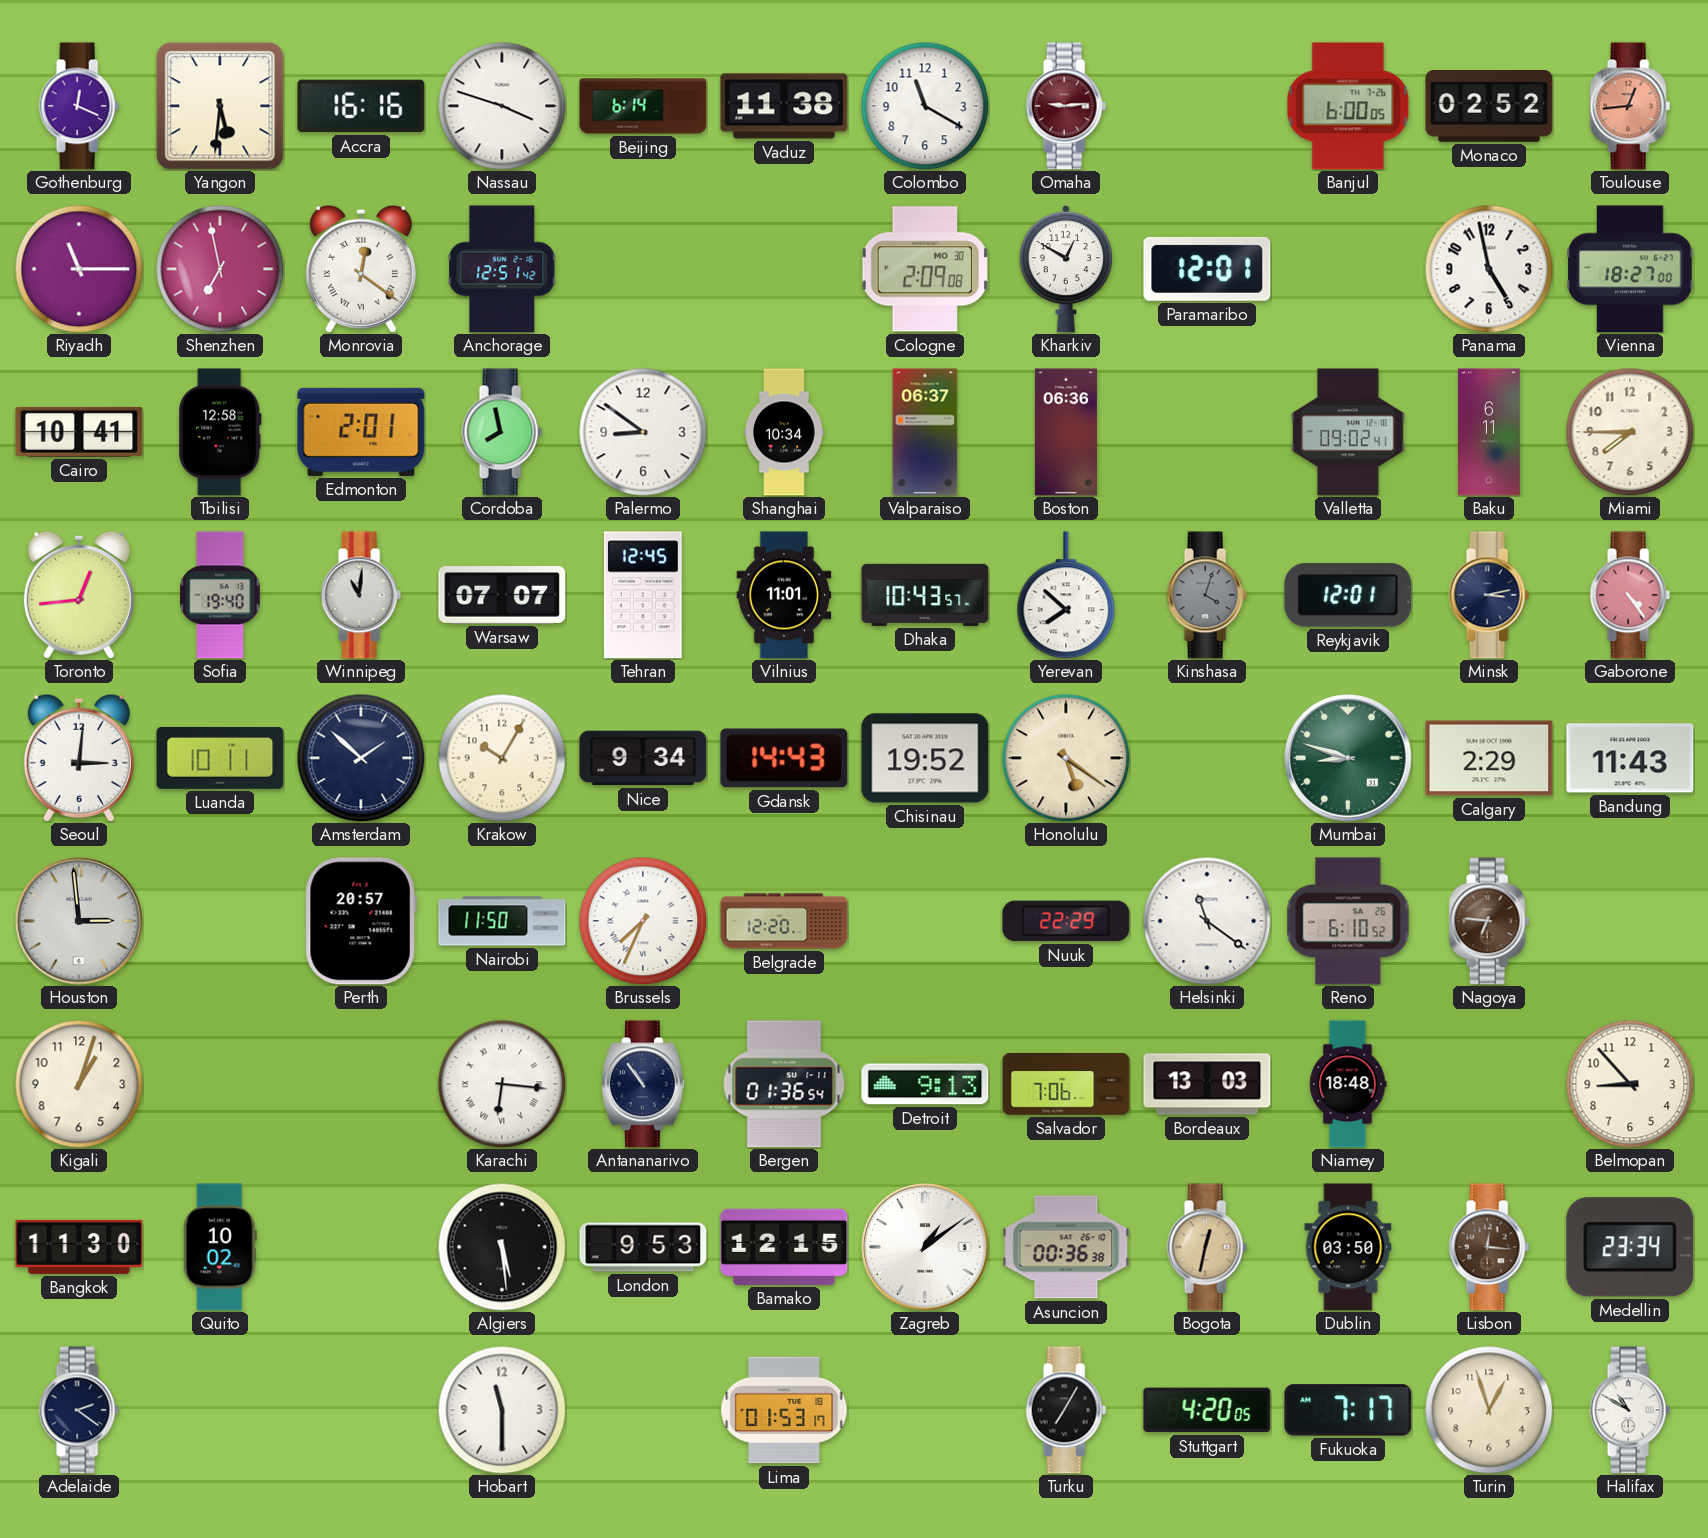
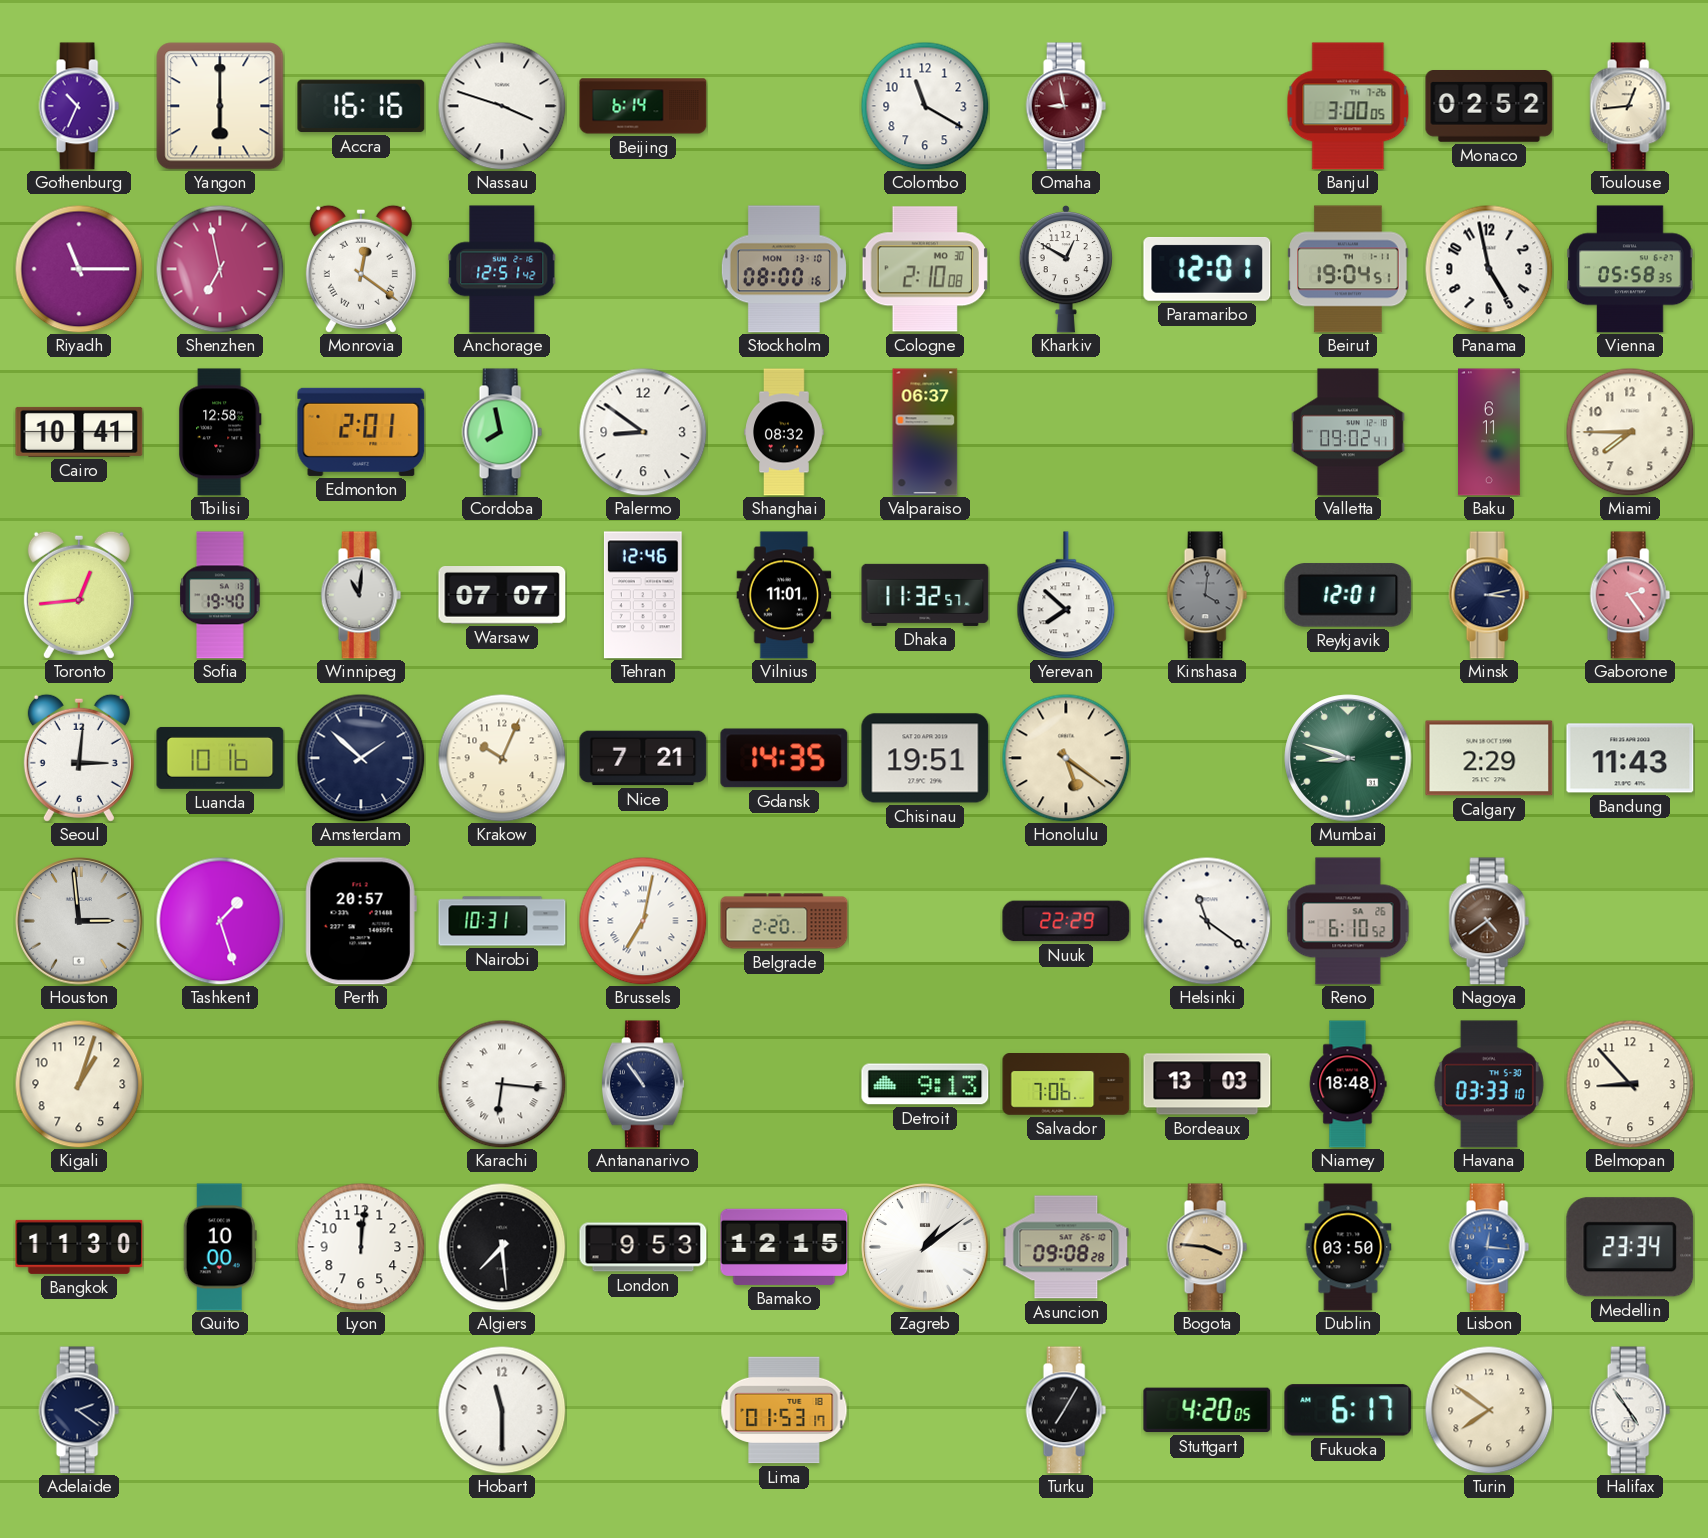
Gothenburg: 12:19 -> 10:34
Yangon: 5:31 -> 6:00
Vaduz: 11:38 -> none
Omaha: 9:14 -> 8:58
Banjul: 6:00 -> 3:00
Toulouse dial: salmon -> cream
Stockholm: none -> 08:00
Cologne: 2:09 -> 2:10
Beirut: none -> 19:04
Vienna: 18:27 -> 05:58
Shanghai: 10:34 -> 08:32
Boston: 06:36 -> none
Tehran: 12:45 -> 12:46
Dhaka: 10:43 -> 11:32
Kinshasa: 4:03 -> 4:01
Gaborone: 4:24 -> 2:24
Luanda: 10:11 -> 10:16
Krakow: 10:05 -> 10:04
Nice: 9:34 -> 7:21
Gdansk: 14:43 -> 14:35
Chisinau: 19:52 -> 19:51
Tashkent: none -> 1:27
Nairobi: 11:50 -> 10:31
Brussels: 7:34 -> 7:02
Belgrade: 12:20 -> 2:20
Nagoya: 6:46 -> 4:39
Bergen: 01:36 -> none
Havana: none -> 03:33
Quito: 10:02 -> 10:00
Lyon: none -> 12:01
Algiers: 5:29 -> 7:29
Asuncion: 00:36 -> 09:08
Bogota: 12:32 -> 3:46
Lisbon dial: brown -> blue
Fukuoka: 7:17 -> 6:17
Turin: 12:57 -> 7:51
Halifax: 10:50 -> 4:54
